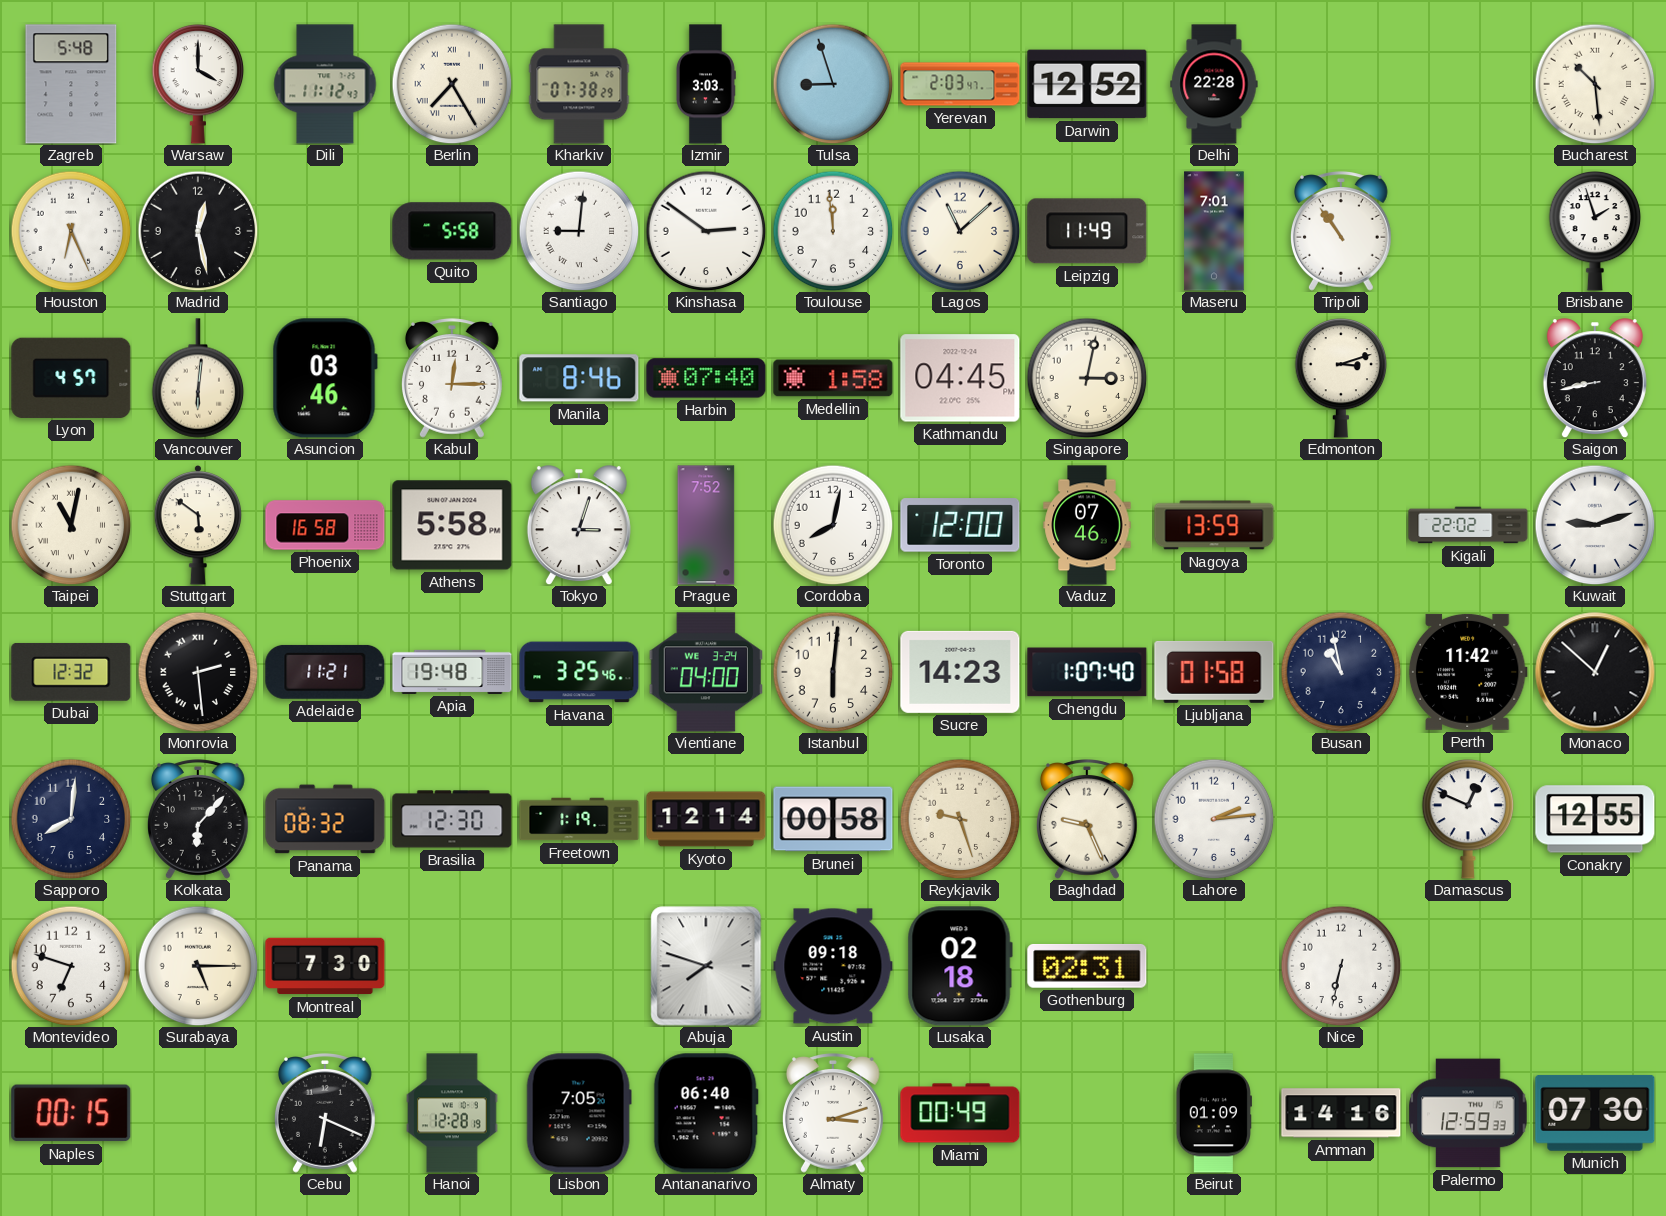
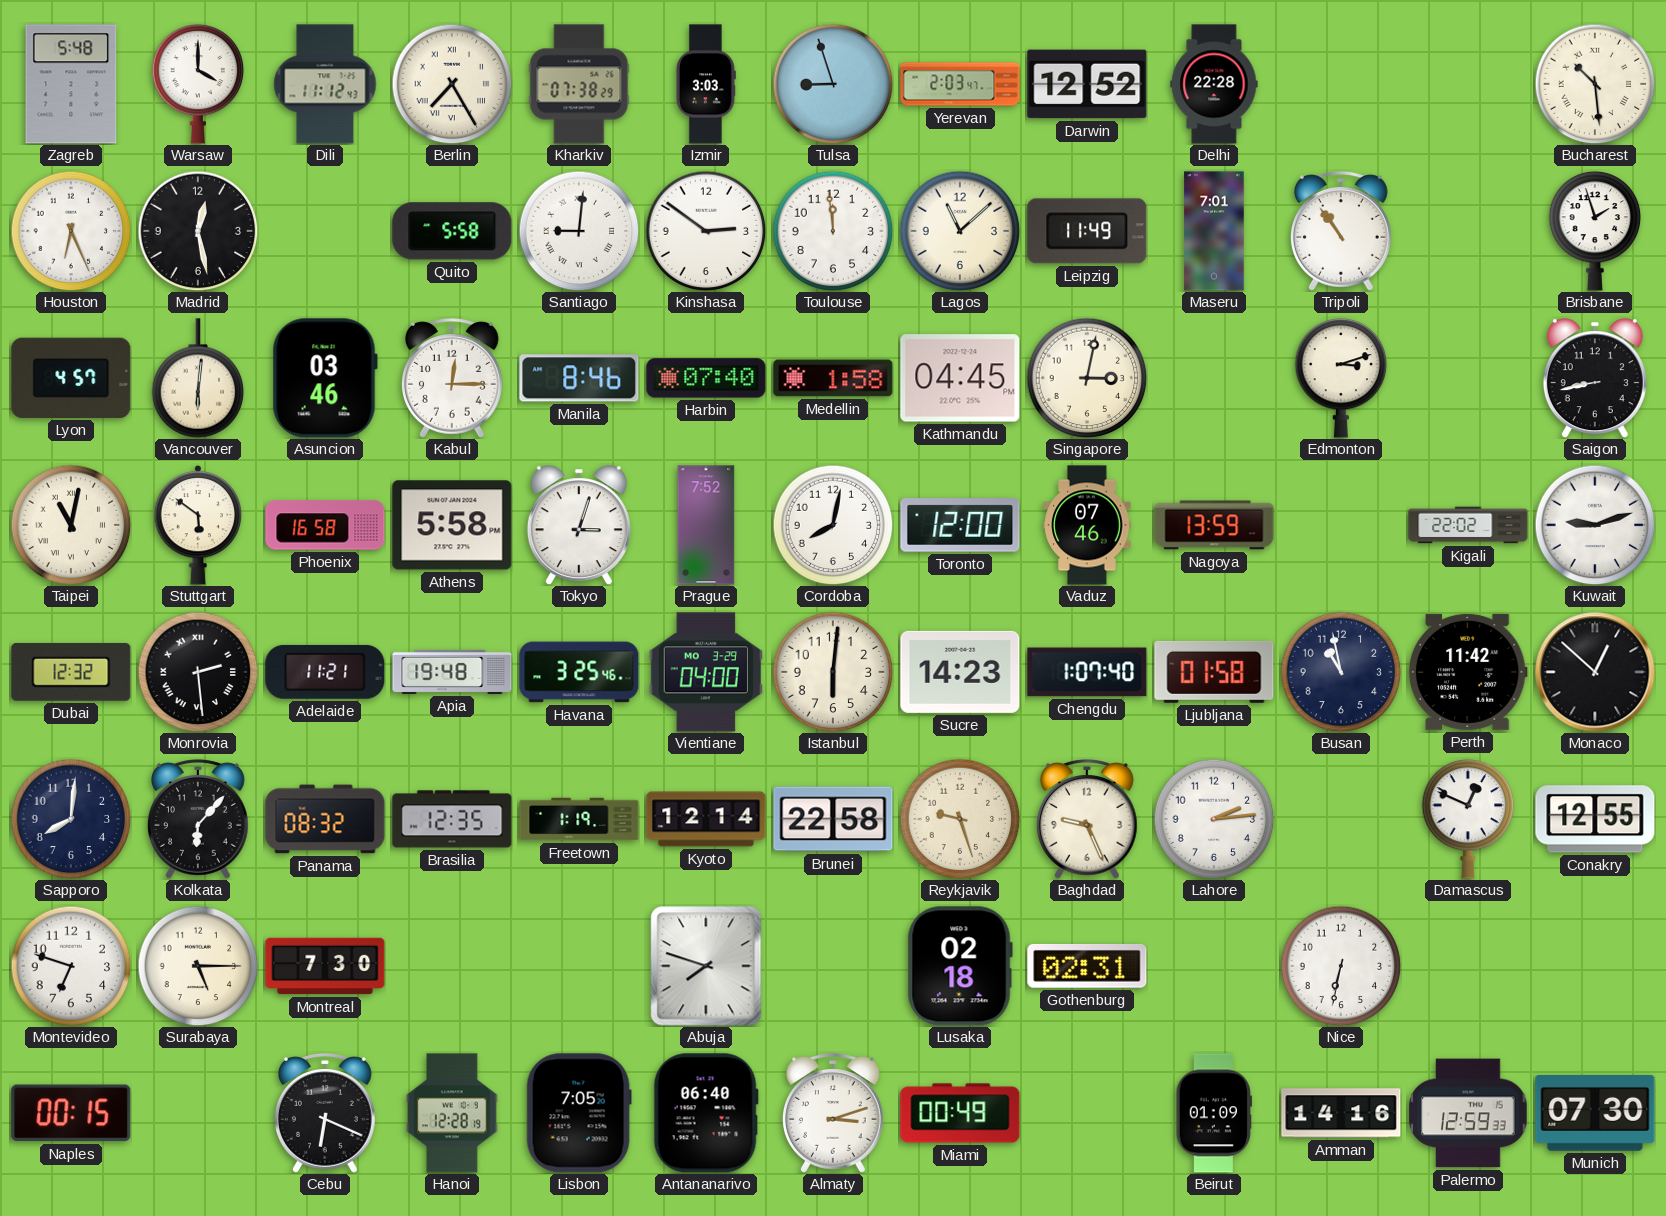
Vientiane date: WE 3-24 -> MO 3-29
Brasilia: 12:30 -> 12:35
Brunei: 00:58 -> 22:58
Austin: 09:18 -> none
